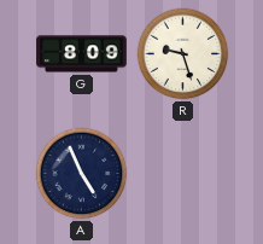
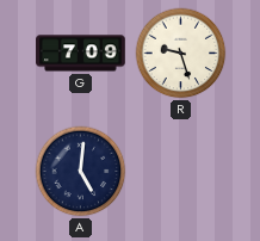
G: 8:09 -> 7:09
A: 4:56 -> 5:01
